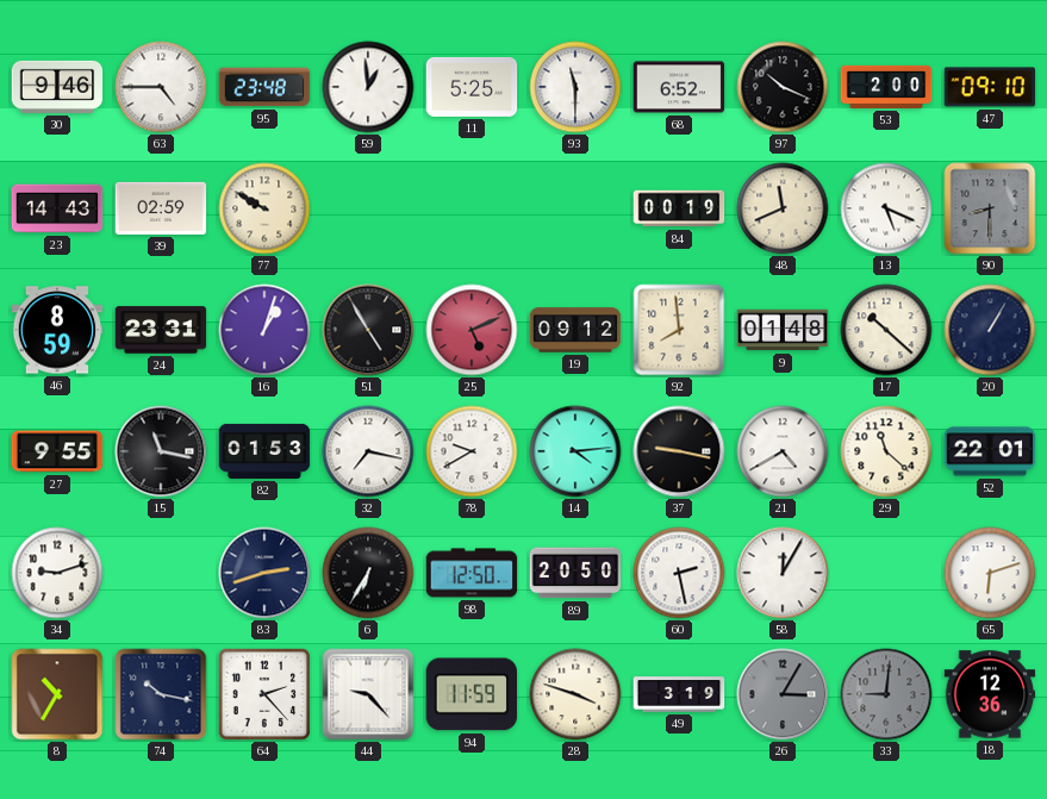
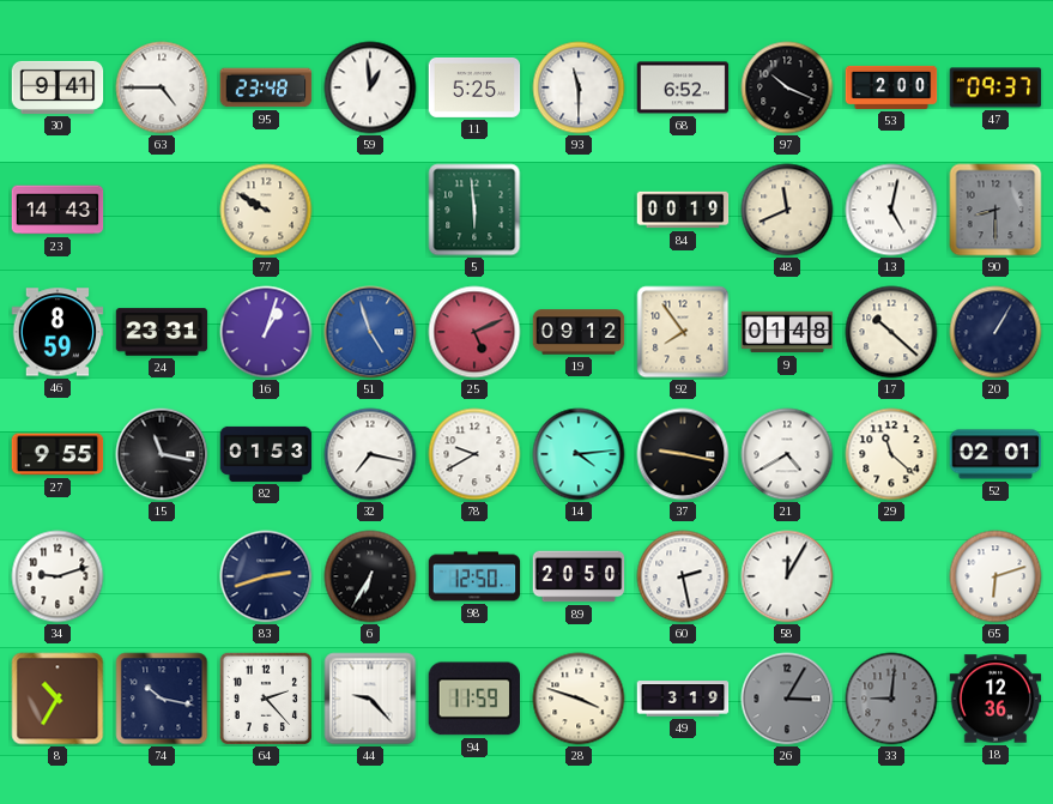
30: 9:46 -> 9:41
47: 09:10 -> 09:37
39: 02:59 -> none
5: none -> 5:59
13: 5:19 -> 5:02
51: 4:55 -> 4:57
51 dial: black -> blue
92: 7:59 -> 7:54
52: 22:01 -> 02:01
